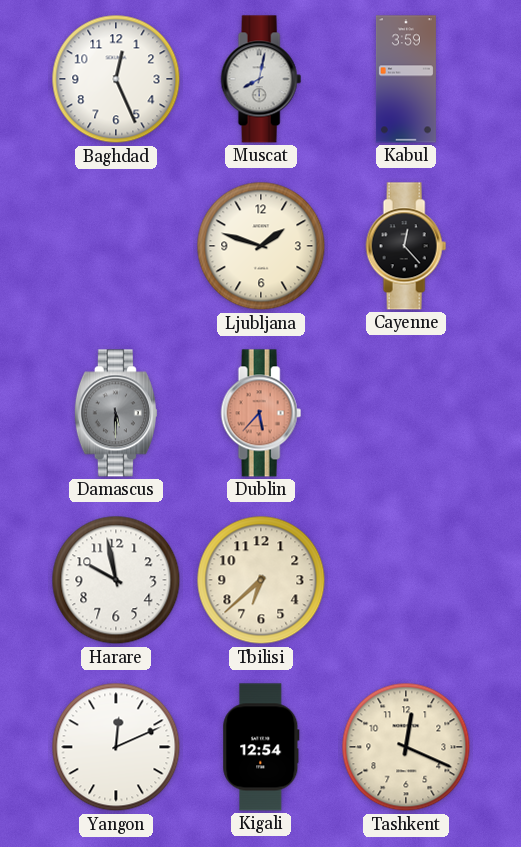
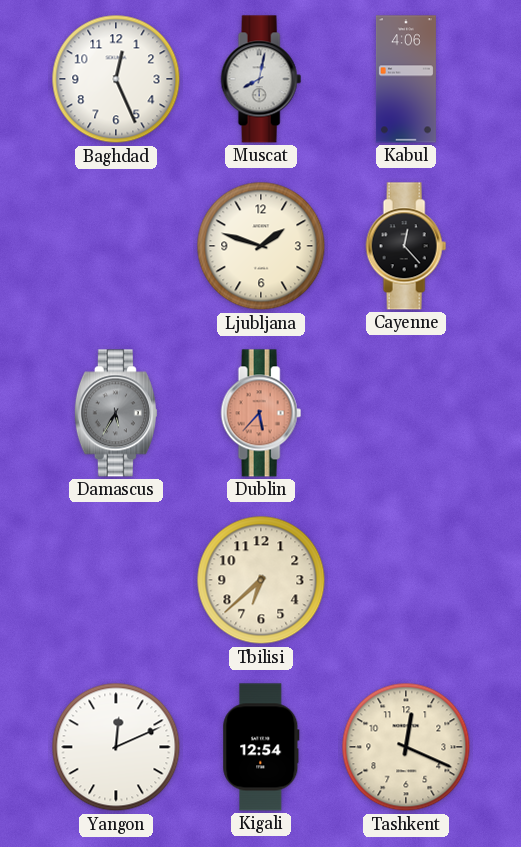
Kabul: 3:59 -> 4:06
Damascus: 5:30 -> 5:35
Harare: 9:58 -> none
